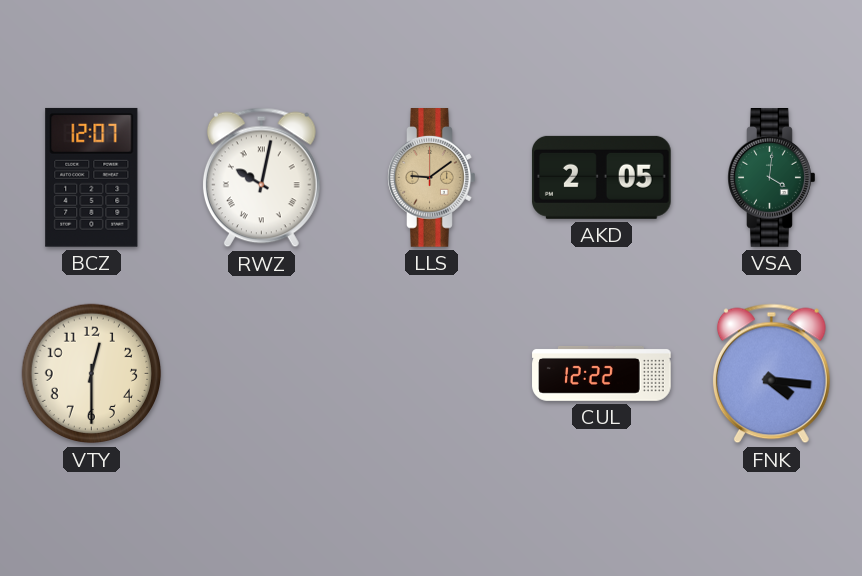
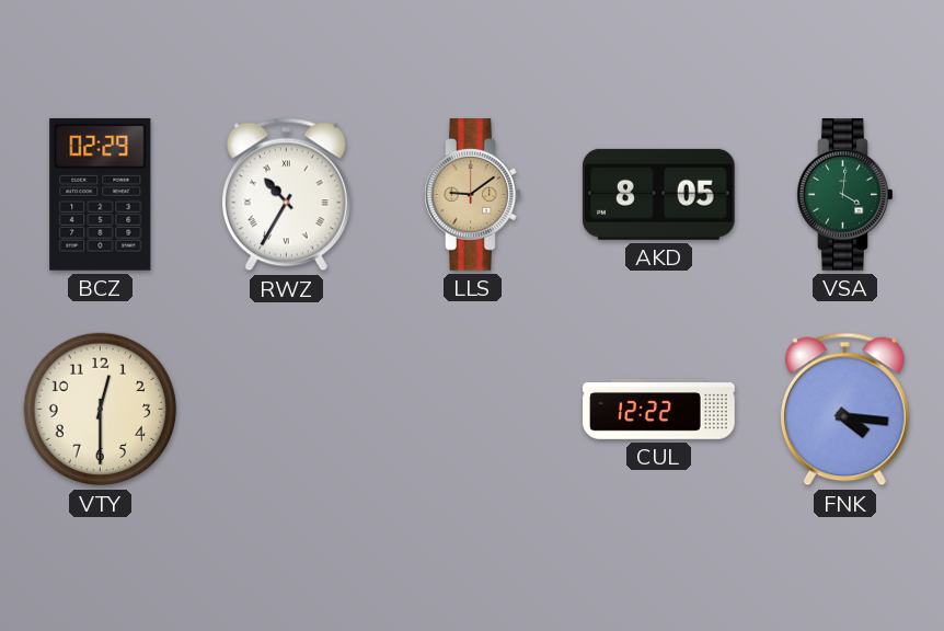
BCZ: 12:07 -> 02:29
RWZ: 10:02 -> 10:35
AKD: 2:05 -> 8:05
